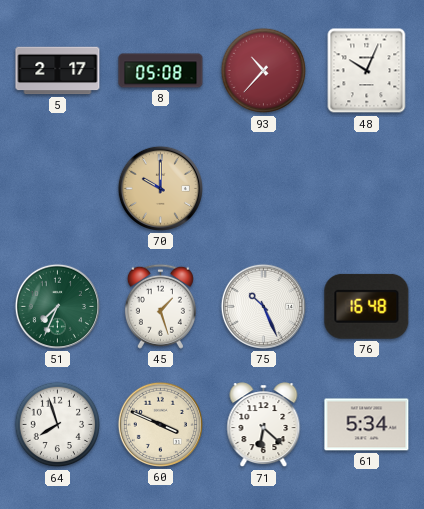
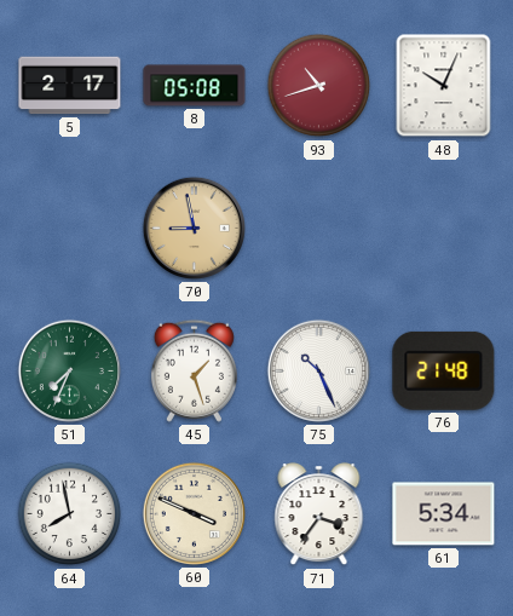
93: 10:37 -> 10:42
70: 10:00 -> 8:58
76: 16:48 -> 21:48
64: 7:57 -> 7:58
71: 6:22 -> 3:36
